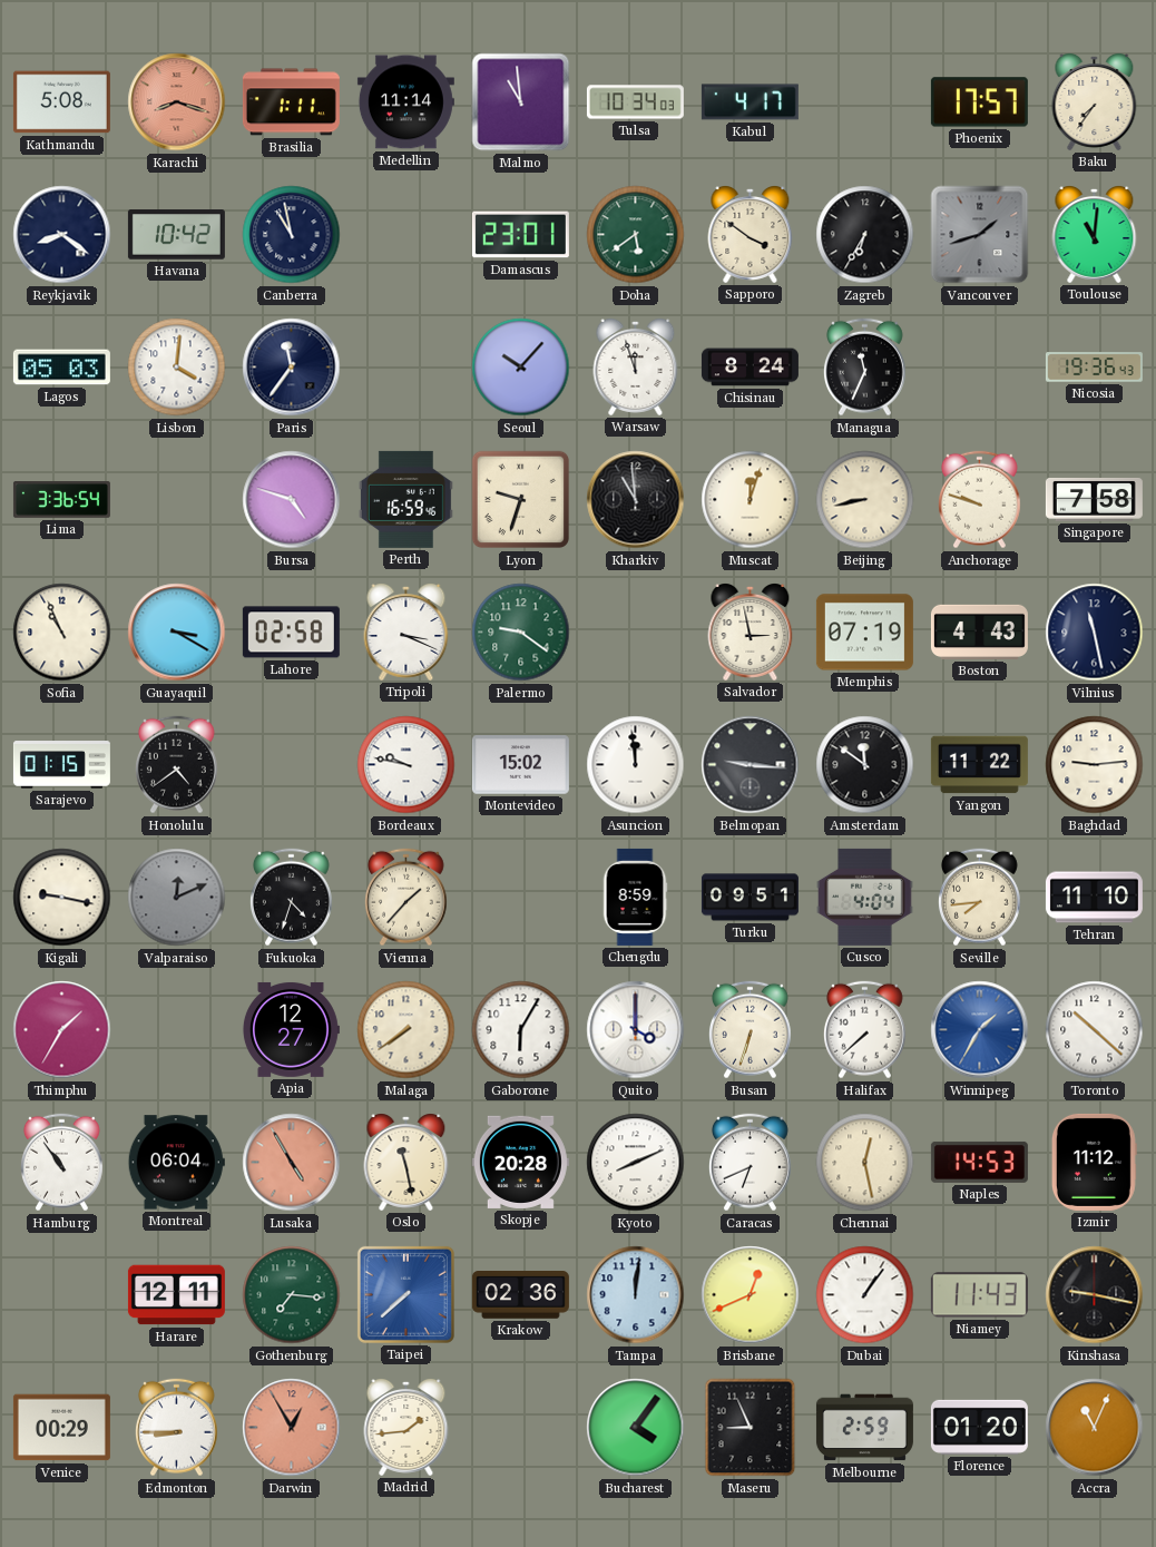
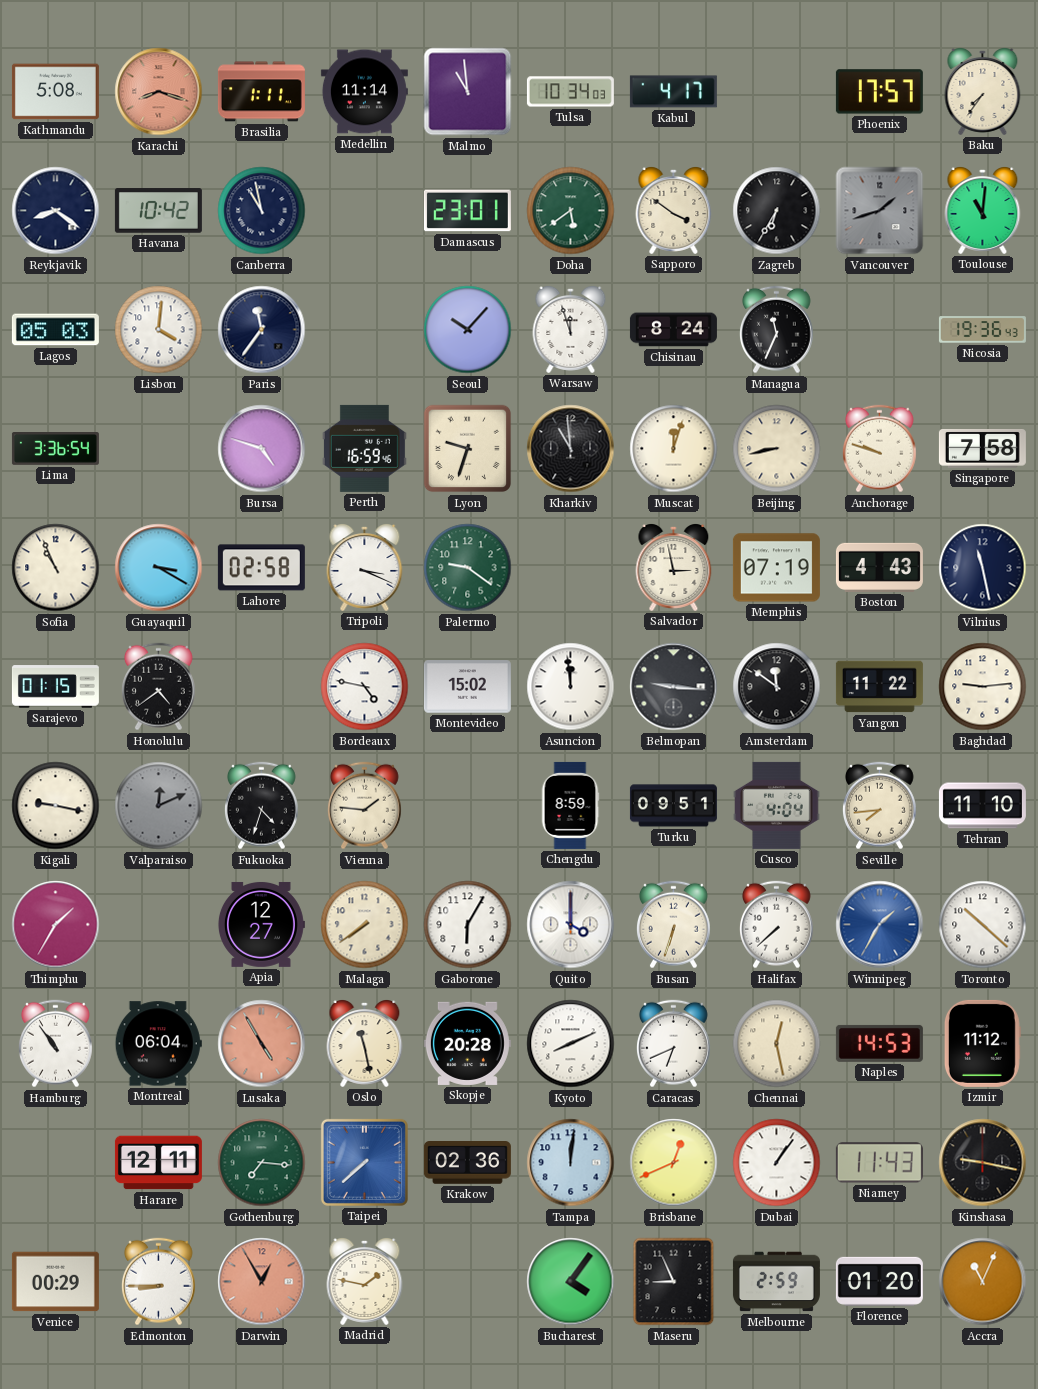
Bordeaux: 9:47 -> 4:47
Vienna: 1:37 -> 1:46
Madrid: 1:44 -> 1:47
